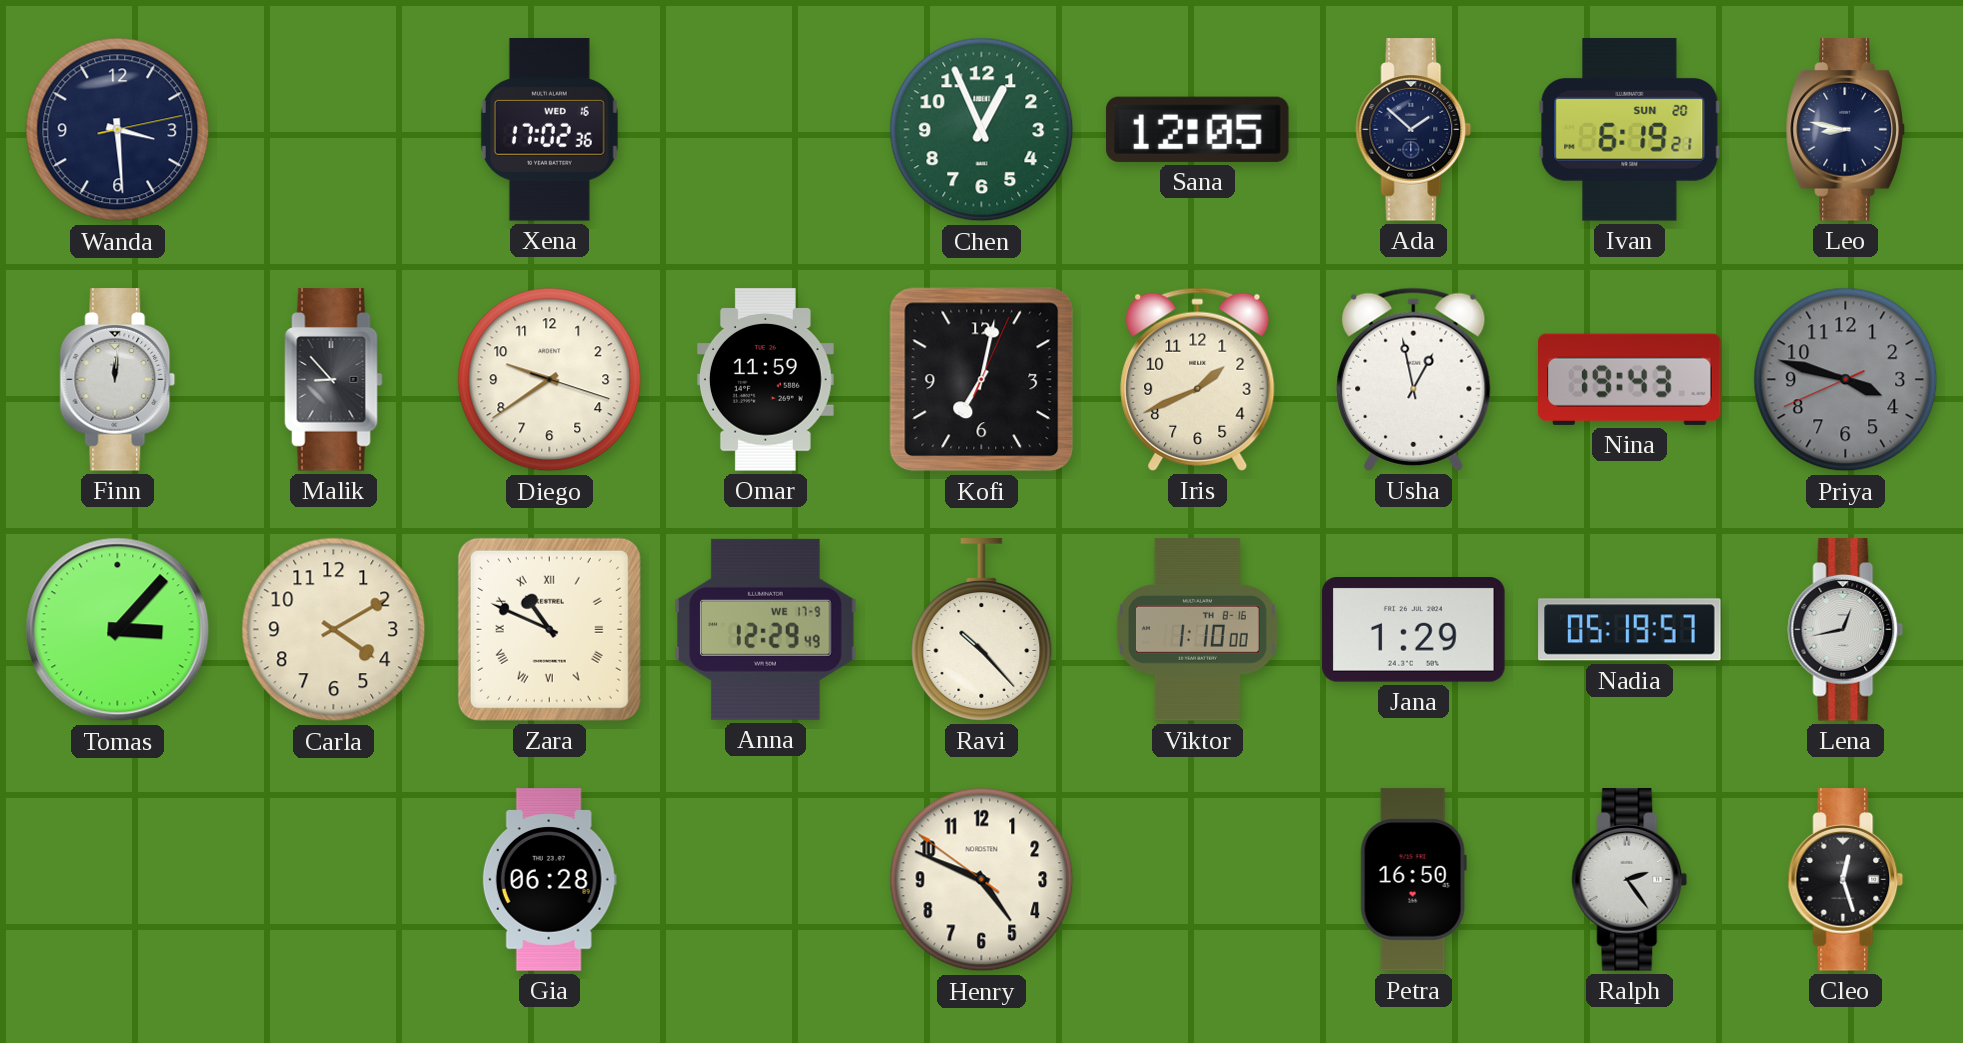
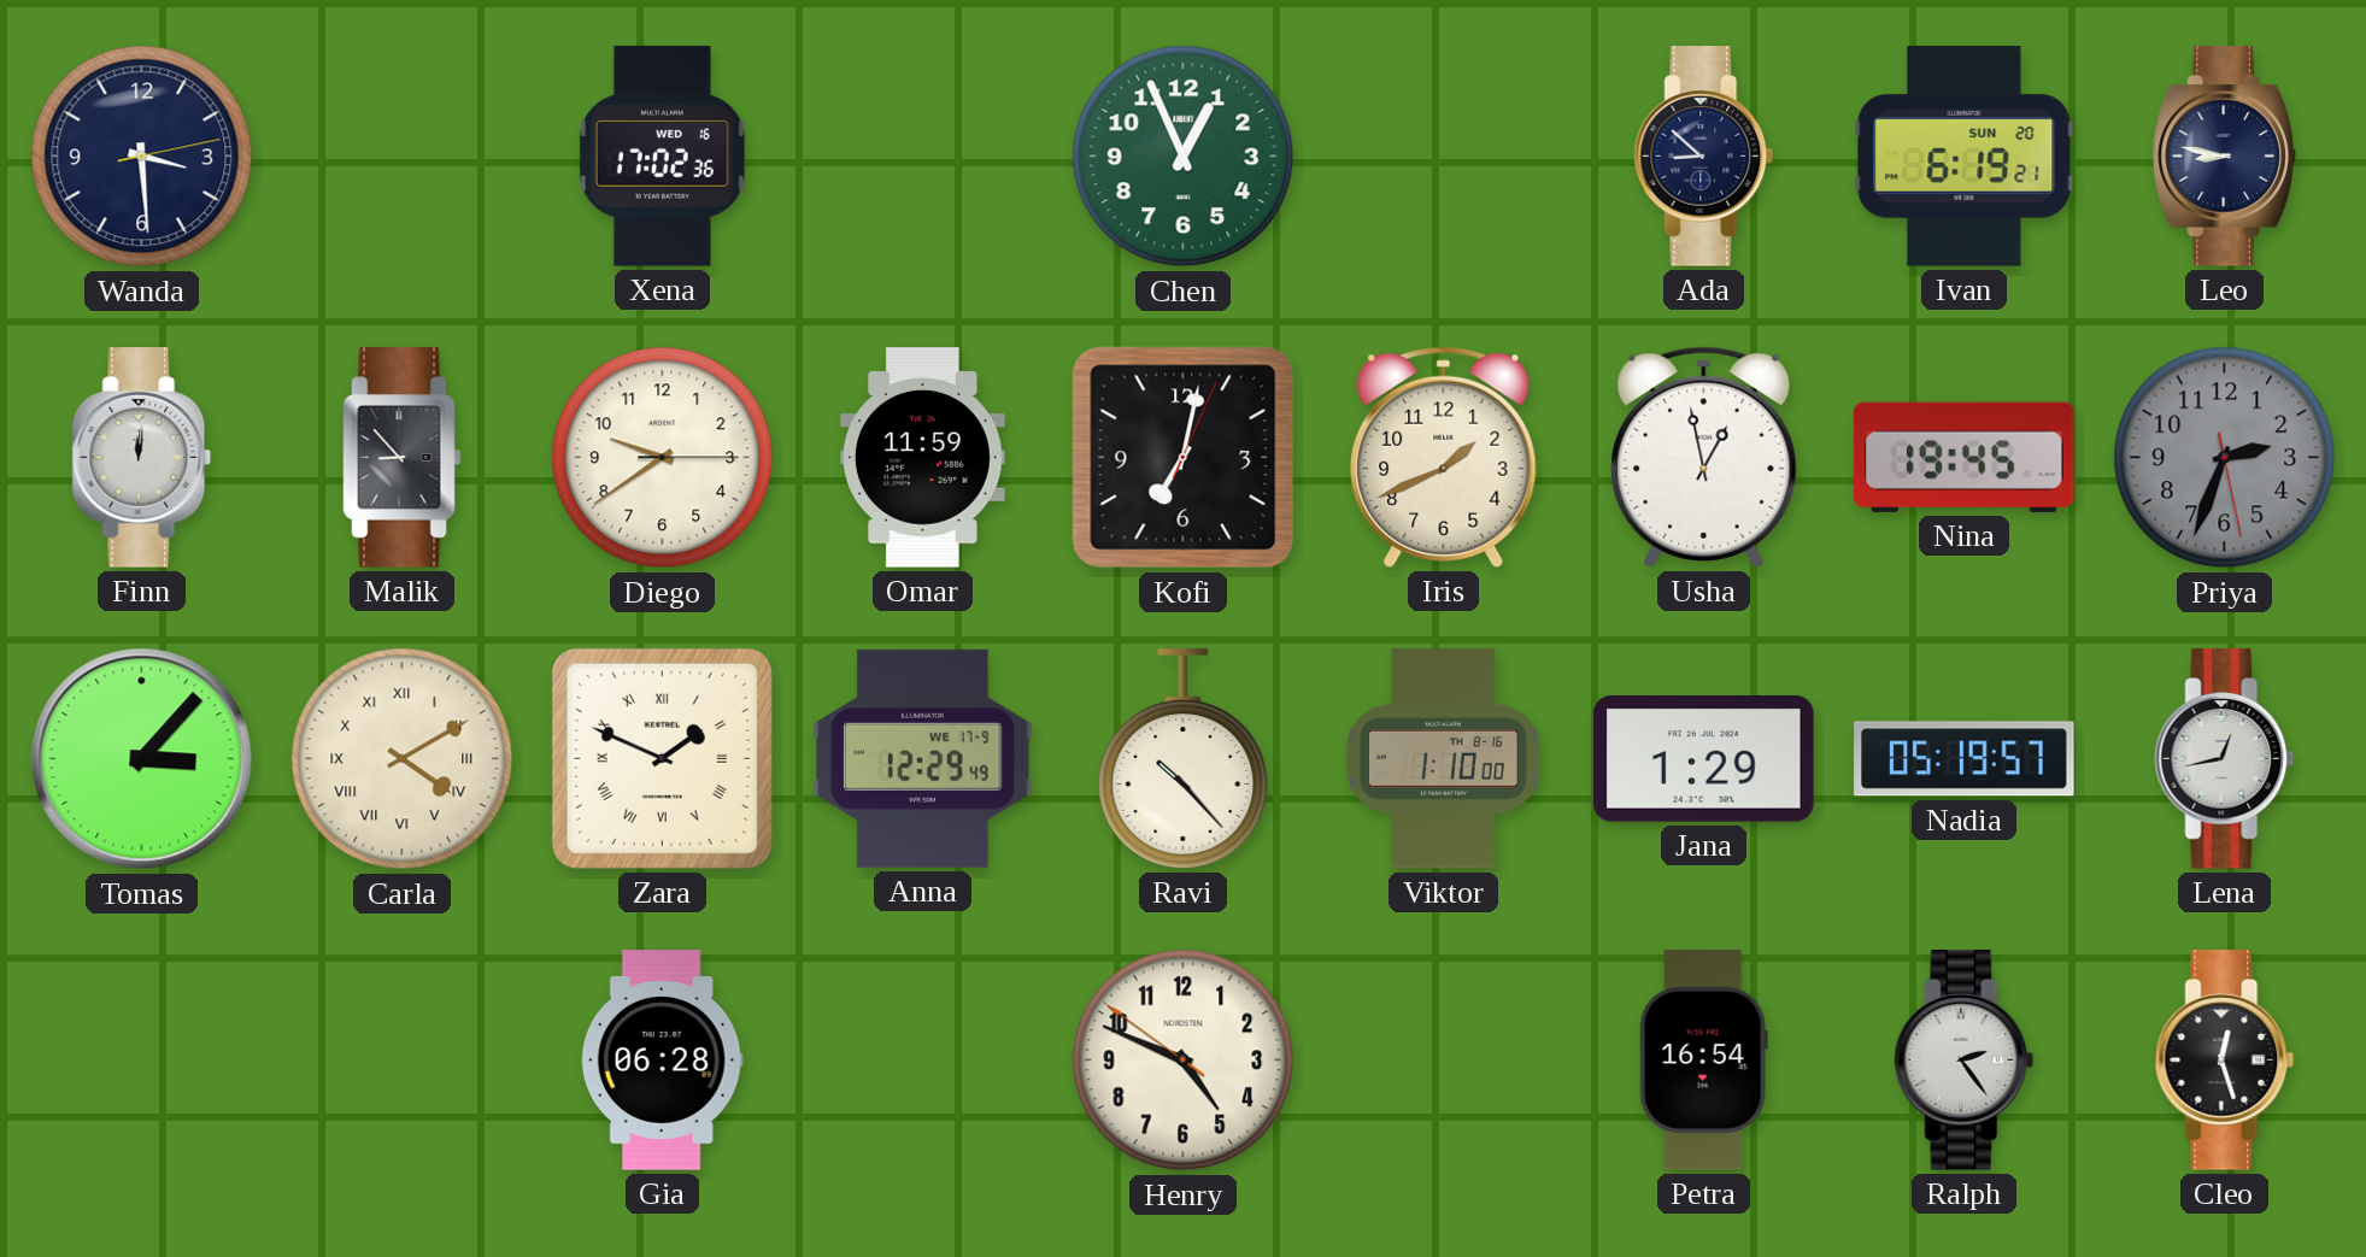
Sana: 12:05 -> none
Ada: 1:52 -> 8:52
Diego: 9:39:18 -> 9:39:15
Nina: 19:43 -> 19:45
Priya: 3:47 -> 2:33
Carla numerals: Arabic -> Roman
Zara: 10:49 -> 1:49
Petra: 16:50 -> 16:54
